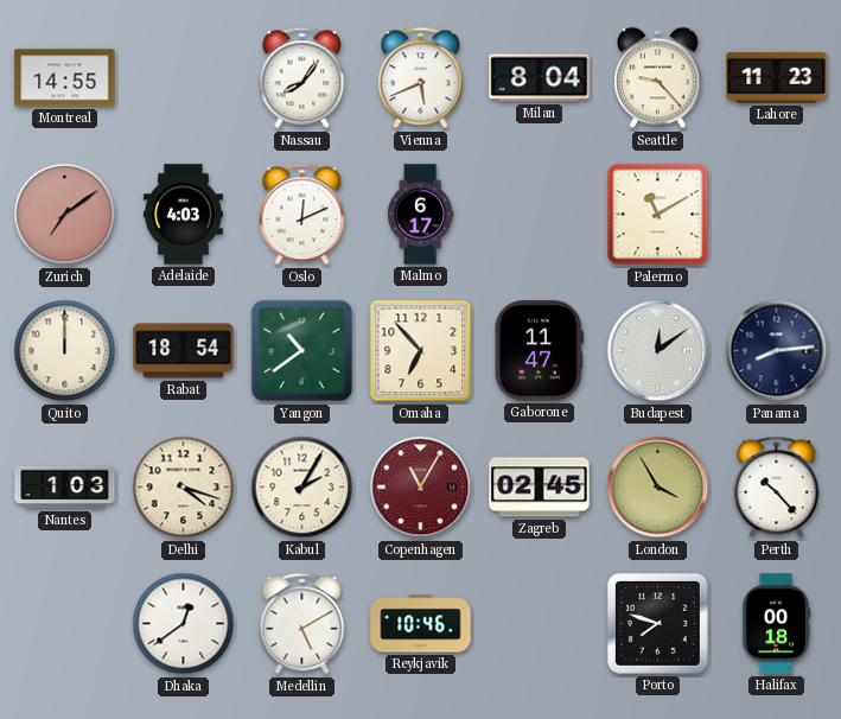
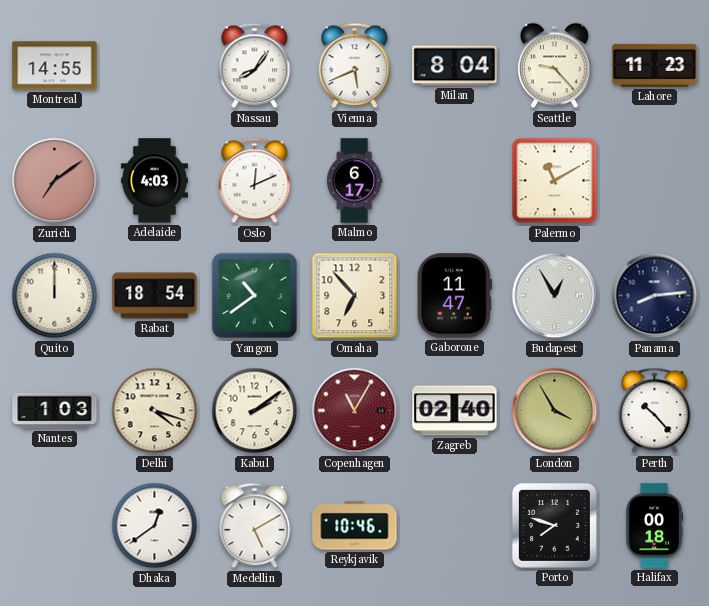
Budapest: 12:09 -> 12:55
Kabul: 2:05 -> 2:09
Zagreb: 02:45 -> 02:40
